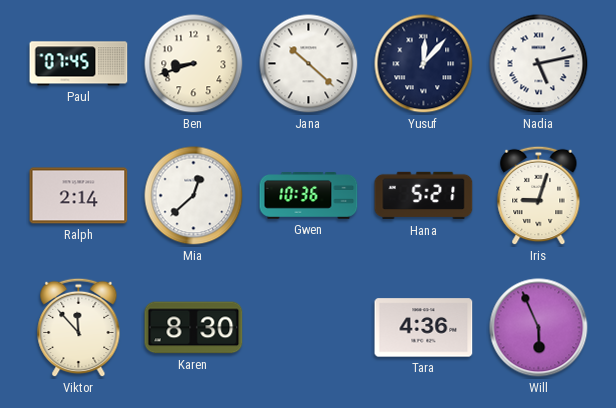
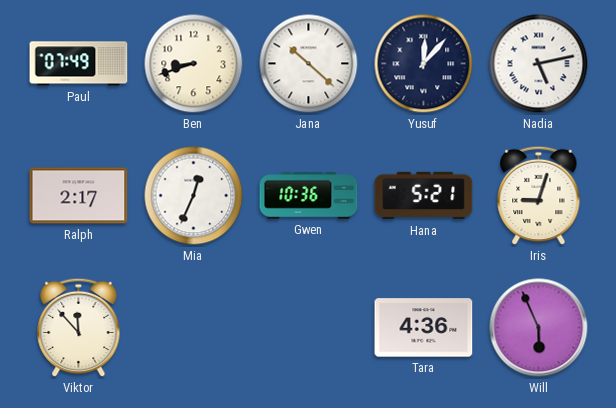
Paul: 07:45 -> 07:49
Ralph: 2:14 -> 2:17
Mia: 12:38 -> 12:34
Karen: 8:30 -> none
